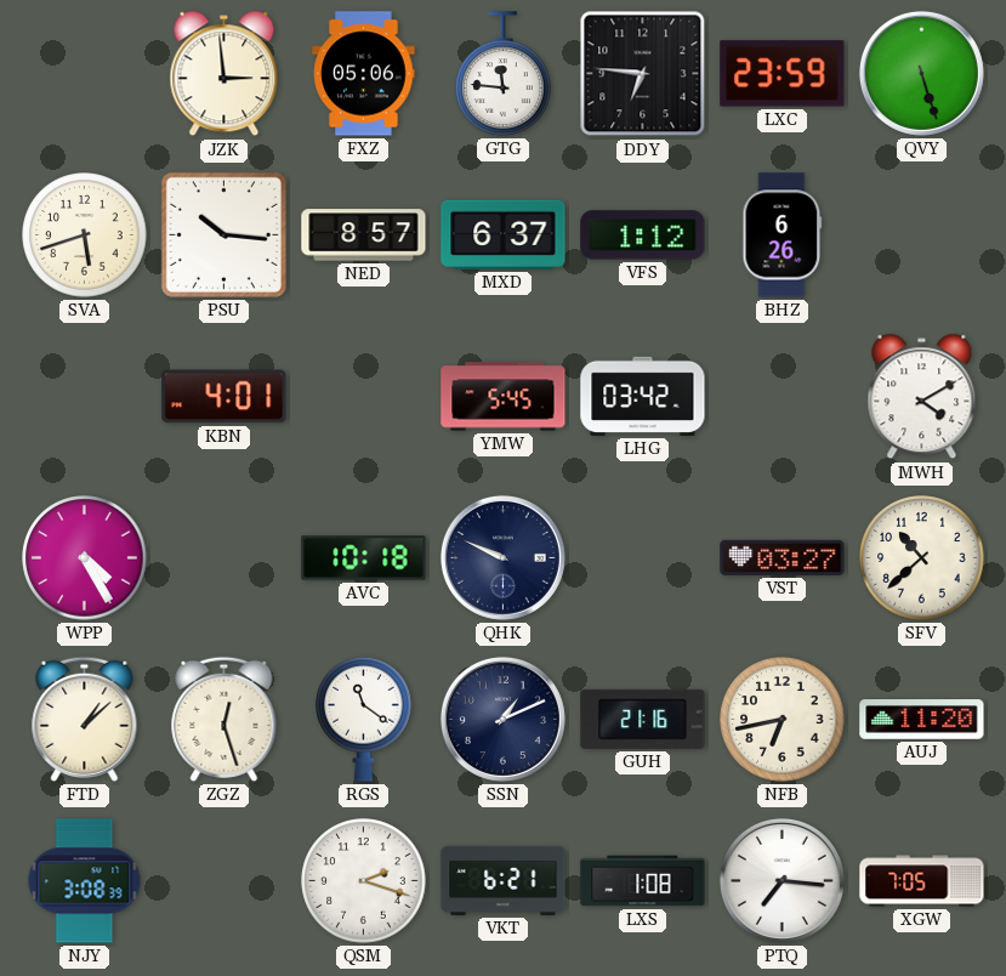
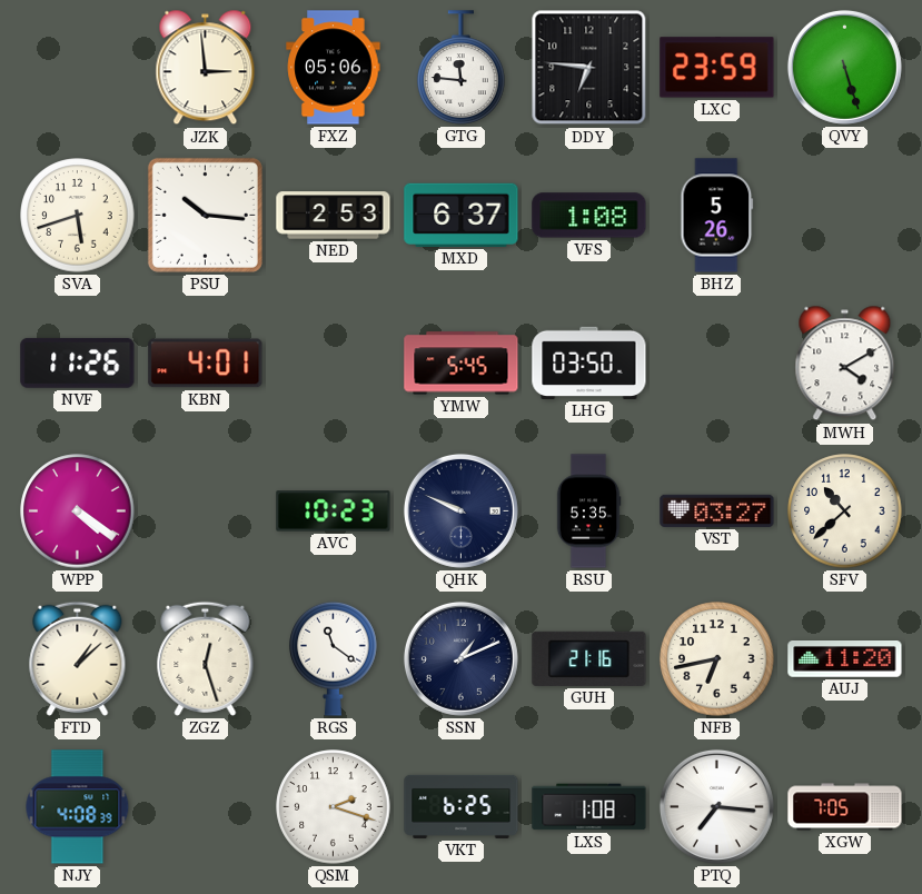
NED: 8:57 -> 2:53
VFS: 1:12 -> 1:08
BHZ: 6:26 -> 5:26
NVF: none -> 11:26
LHG: 03:42 -> 03:50
WPP: 4:25 -> 4:21
AVC: 10:18 -> 10:23
RSU: none -> 5:35
NJY: 3:08 -> 4:08
VKT: 6:21 -> 6:25
